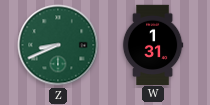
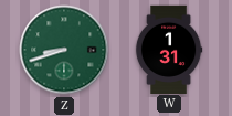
Z: 8:41 -> 8:42
